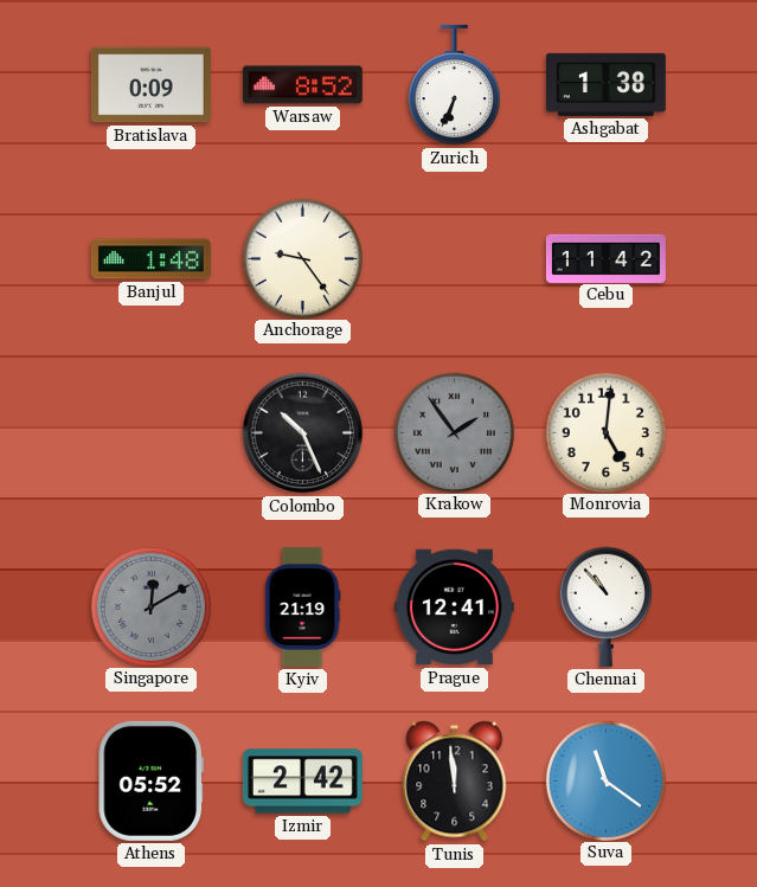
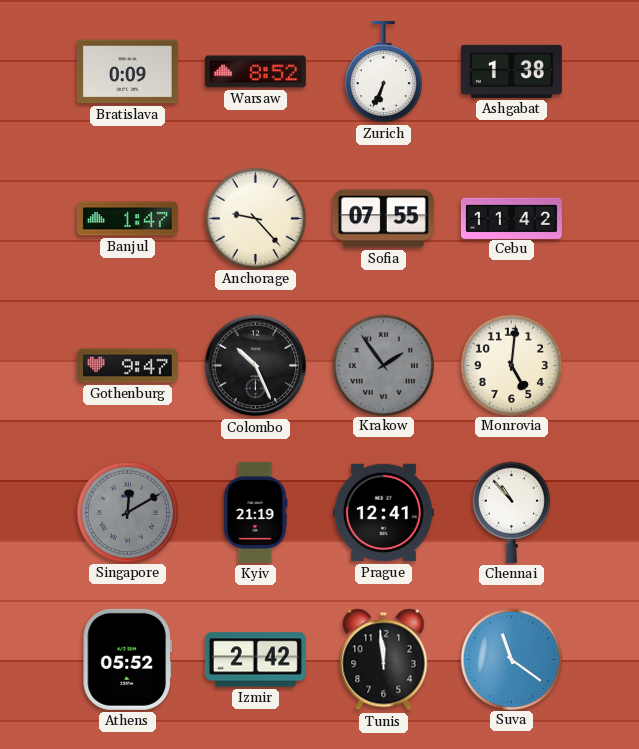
Banjul: 1:48 -> 1:47
Anchorage: 9:24 -> 9:23
Sofia: none -> 07:55
Gothenburg: none -> 9:47
